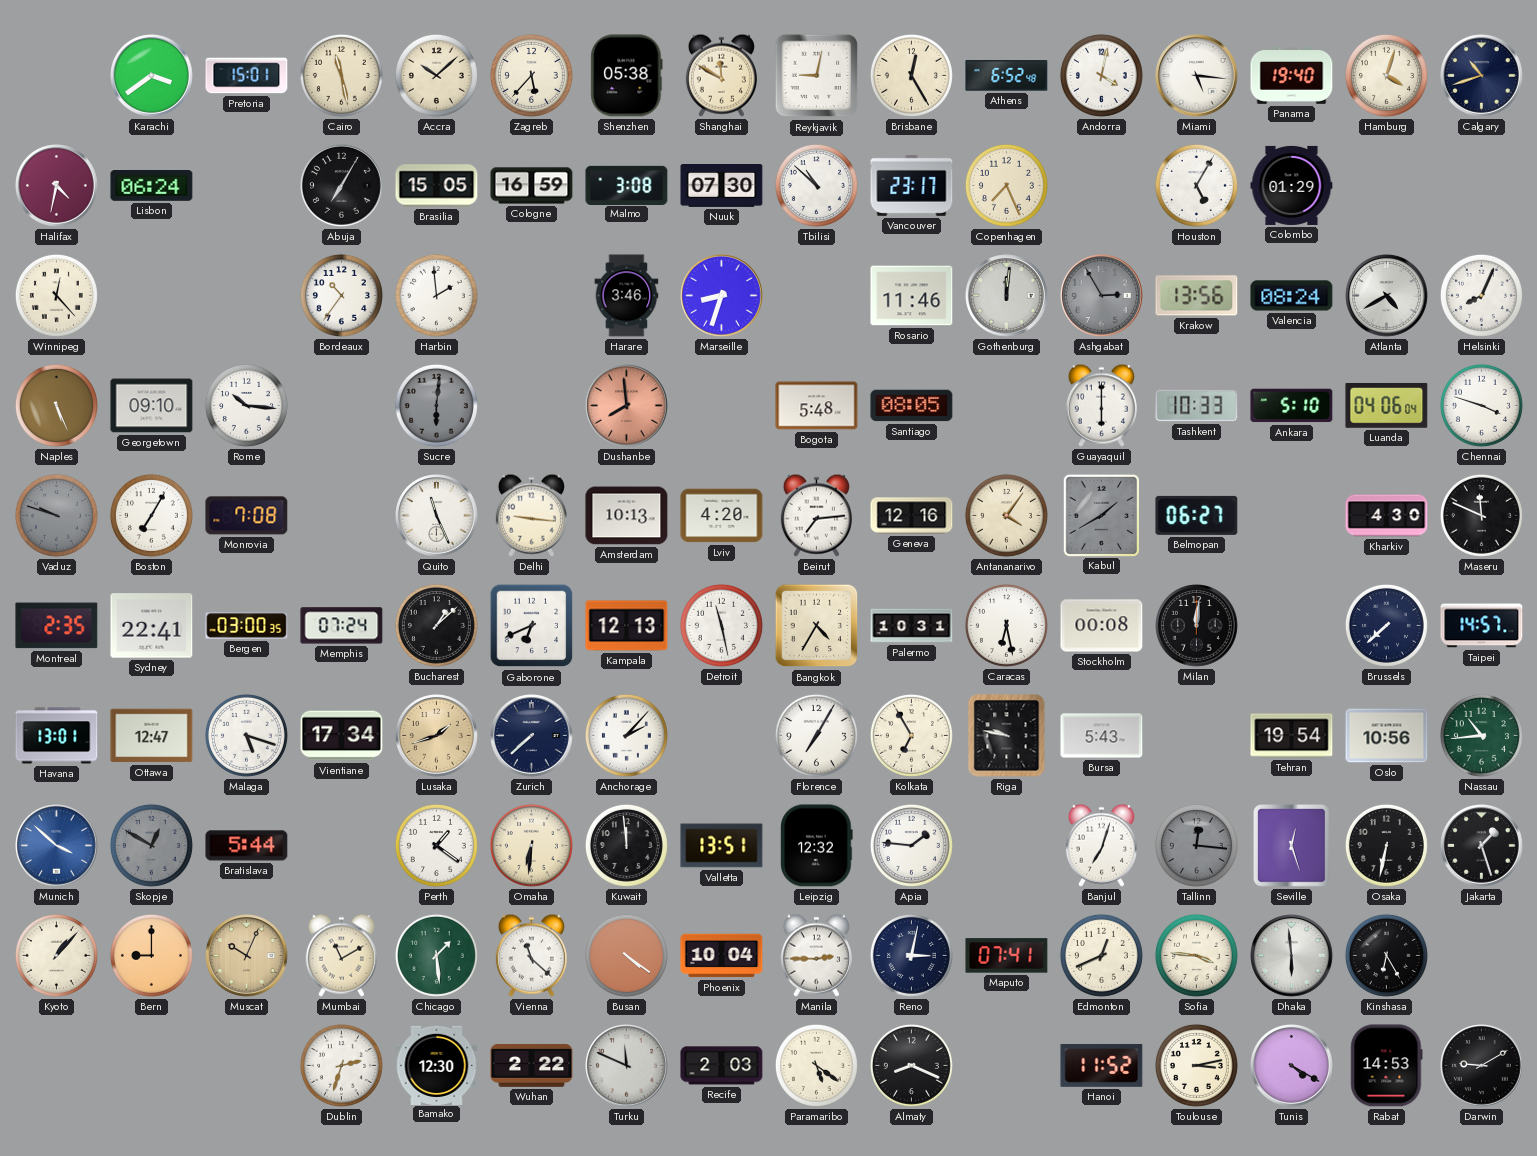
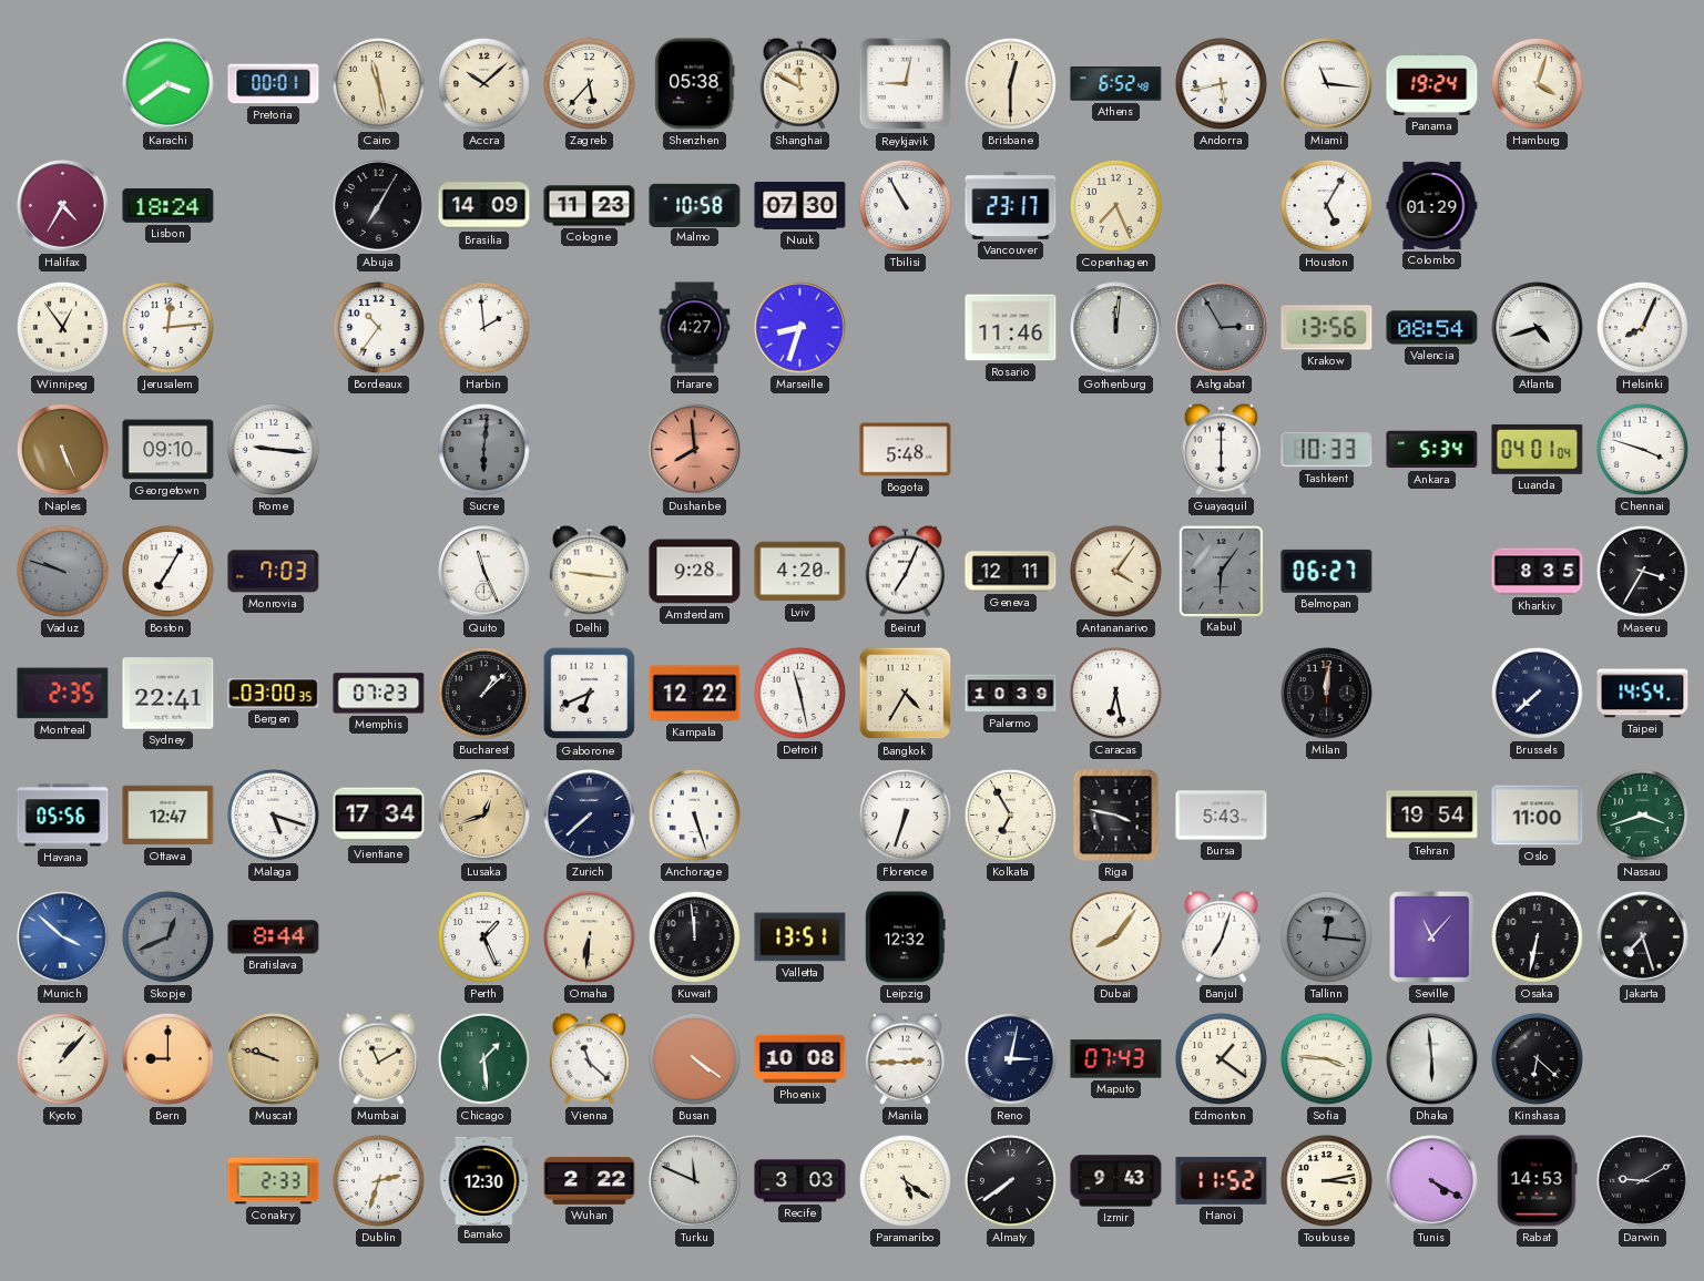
Pretoria: 15:01 -> 00:01
Brisbane: 12:25 -> 12:30
Andorra: 4:02 -> 5:43
Miami: 5:16 -> 11:16
Panama: 19:40 -> 19:24
Calgary: 10:42 -> none
Halifax: 4:32 -> 4:35
Lisbon: 06:24 -> 18:24
Brasilia: 15:05 -> 14:09
Cologne: 16:59 -> 11:23
Malmo: 3:08 -> 10:58
Tbilisi: 10:52 -> 10:55
Winnipeg: 12:23 -> 12:54
Jerusalem: none -> 12:14
Harare: 3:46 -> 4:27
Valencia: 08:24 -> 08:54
Atlanta: 4:40 -> 4:42
Rome: 10:16 -> 9:16
Santiago: 08:05 -> none
Ankara: 5:10 -> 5:34
Luanda: 04:06 -> 04:01
Monrovia: 7:08 -> 7:03
Amsterdam: 10:13 -> 9:28
Beirut: 7:14 -> 7:04
Geneva: 12:16 -> 12:11
Kabul: 1:40 -> 6:06
Kharkiv: 4:30 -> 8:35
Maseru: 11:49 -> 3:35
Memphis: 07:24 -> 07:23
Kampala: 12:13 -> 12:22
Palermo: 10:31 -> 10:39
Stockholm: 00:08 -> none
Taipei: 14:57 -> 14:54
Havana: 13:01 -> 05:56
Lusaka: 1:42 -> 12:42
Anchorage: 2:07 -> 5:27
Florence: 7:05 -> 6:33
Riga: 9:47 -> 3:47
Oslo: 10:56 -> 11:00
Nassau: 10:44 -> 3:42
Skopje: 12:50 -> 12:41
Bratislava: 5:44 -> 8:44
Perth: 1:21 -> 1:26
Apia: 1:46 -> none
Dubai: none -> 8:06
Seville: 12:27 -> 11:07
Jakarta: 1:27 -> 7:27
Muscat: 10:04 -> 9:48
Phoenix: 10:04 -> 10:08
Maputo: 07:41 -> 07:43
Edmonton: 12:41 -> 1:21
Kinshasa: 6:25 -> 6:22
Conakry: none -> 2:33
Recife: 2:03 -> 3:03
Almaty: 8:19 -> 7:39
Izmir: none -> 9:43
